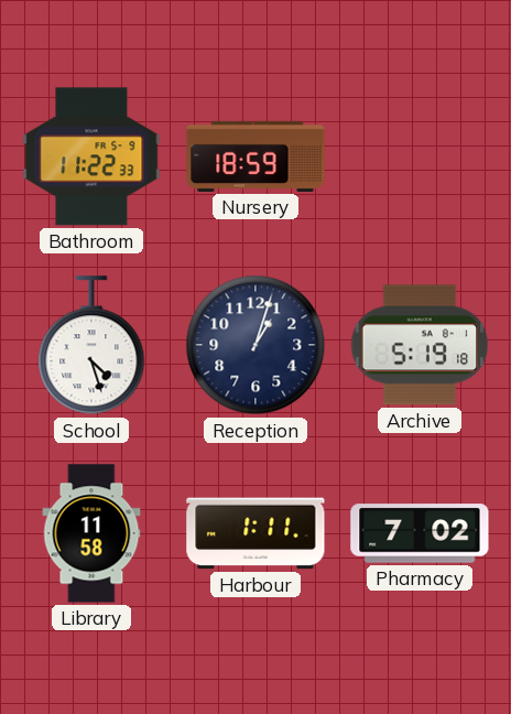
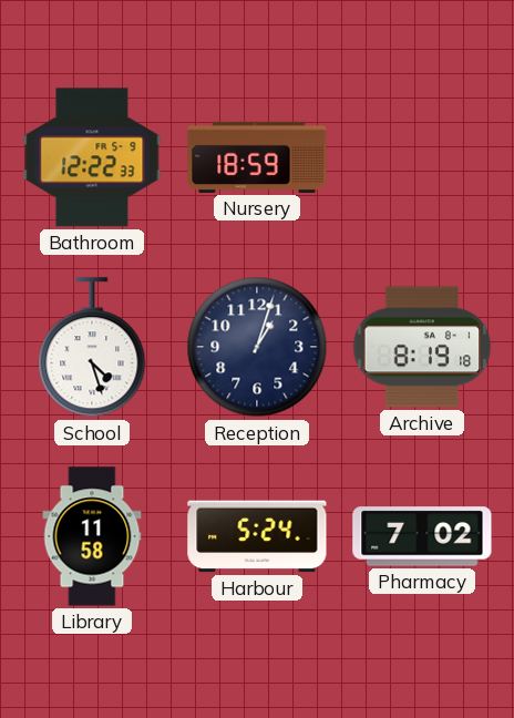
Bathroom: 11:22 -> 12:22
Archive: 5:19 -> 8:19
Harbour: 1:11 -> 5:24
